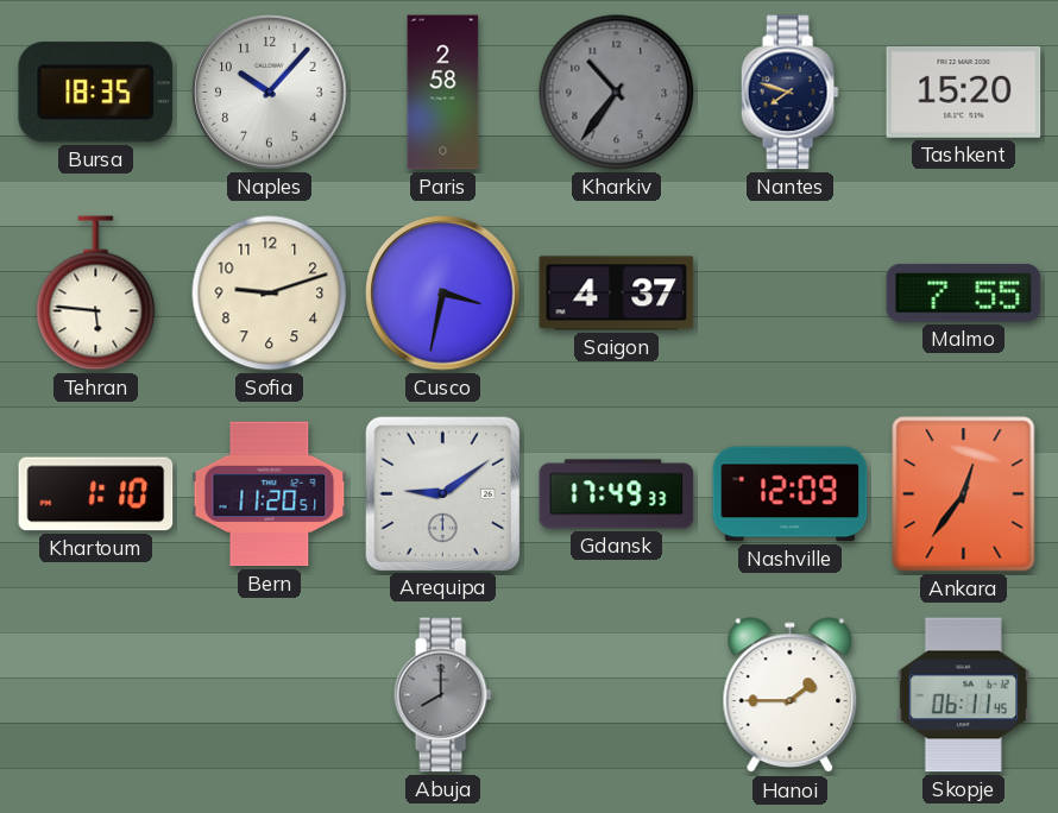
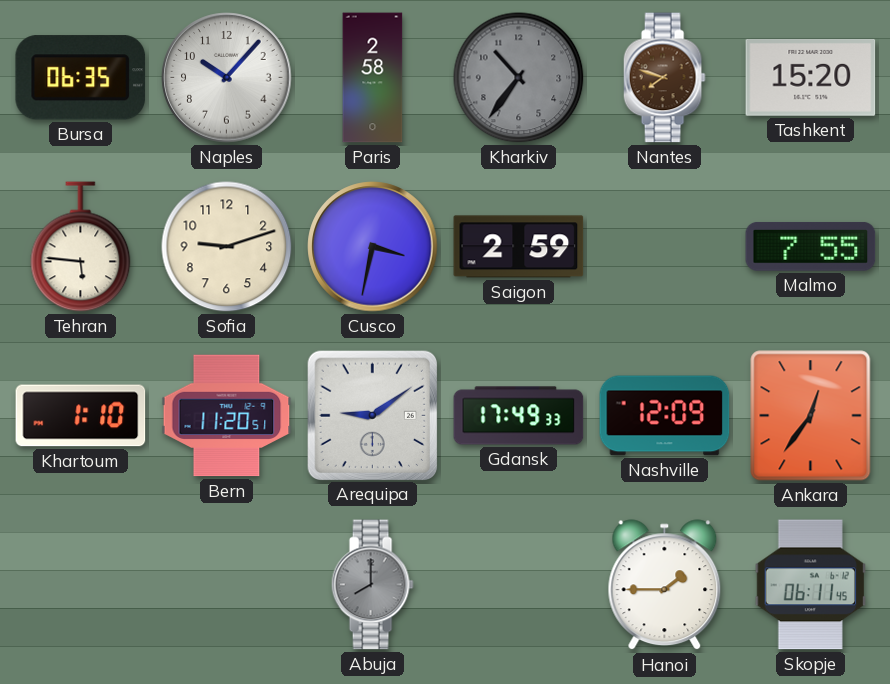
Bursa: 18:35 -> 06:35
Nantes dial: navy -> brown
Saigon: 4:37 -> 2:59
